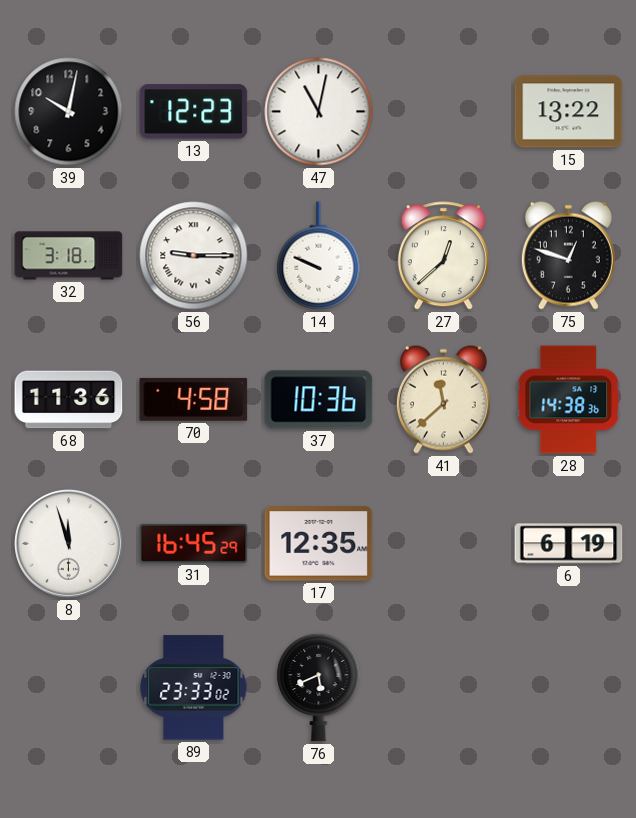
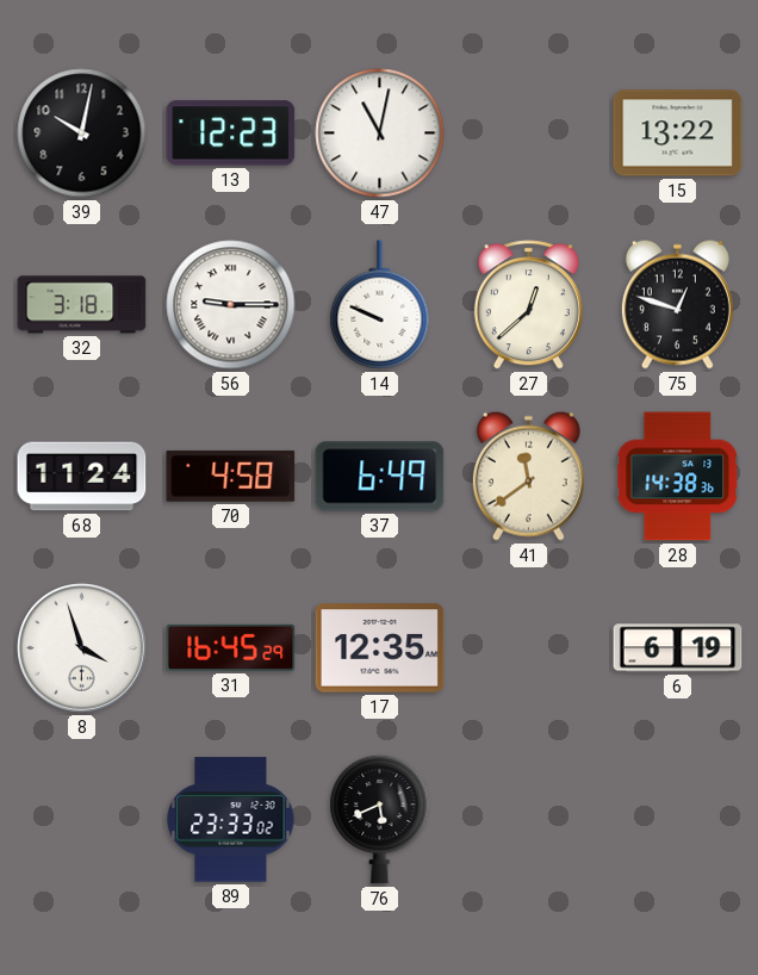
68: 11:36 -> 11:24
37: 10:36 -> 6:49
41: 11:38 -> 11:39
8: 11:57 -> 3:57
